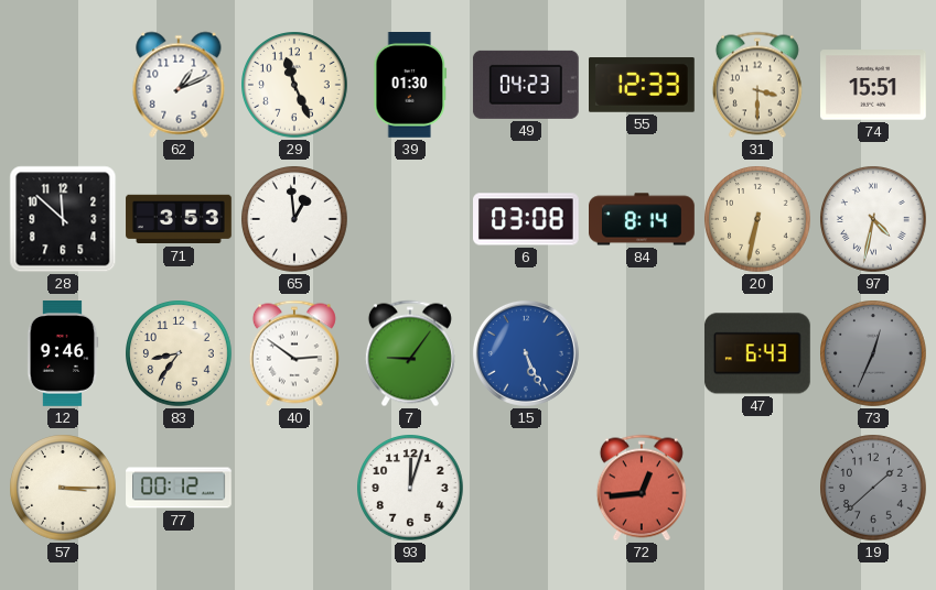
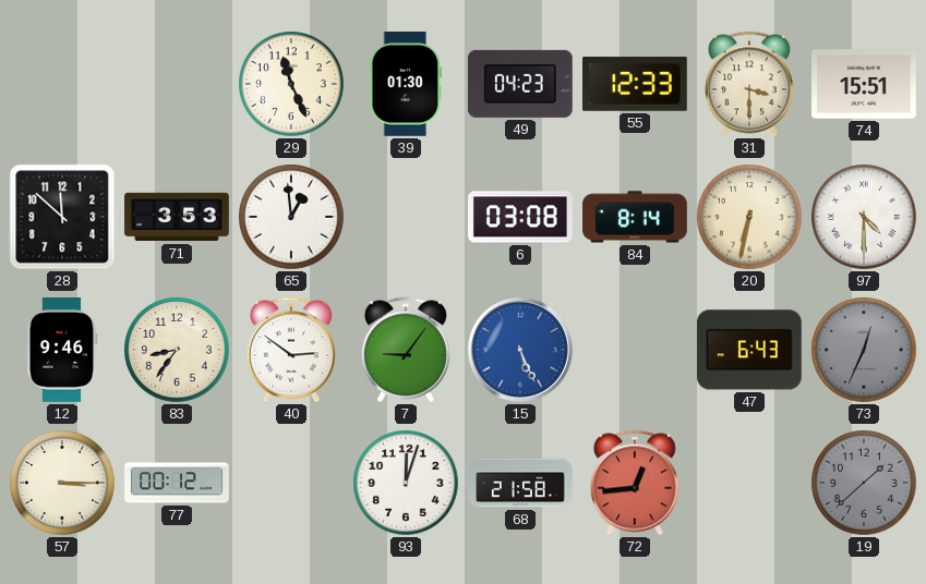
62: 1:11 -> none
97: 4:32 -> 4:30
68: none -> 21:58
